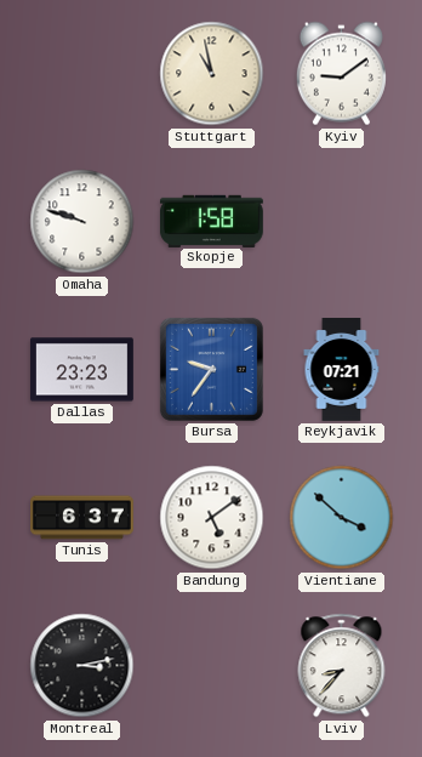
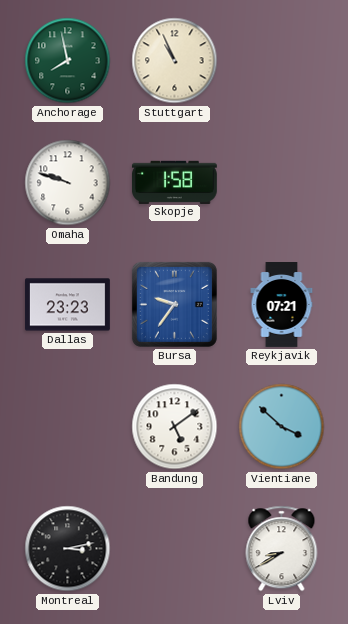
Anchorage: none -> 7:58
Stuttgart: 10:58 -> 10:56
Kyiv: 9:09 -> none
Tunis: 6:37 -> none
Lviv: 8:37 -> 8:40
